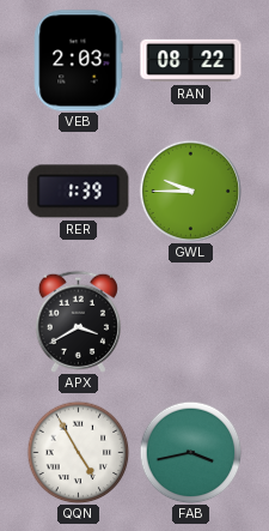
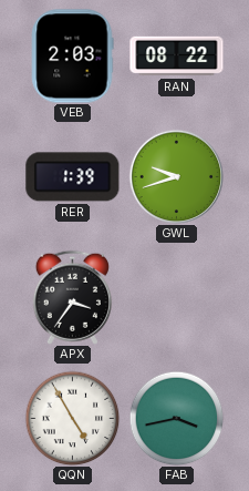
GWL: 9:45 -> 9:42
APX: 3:40 -> 3:36
